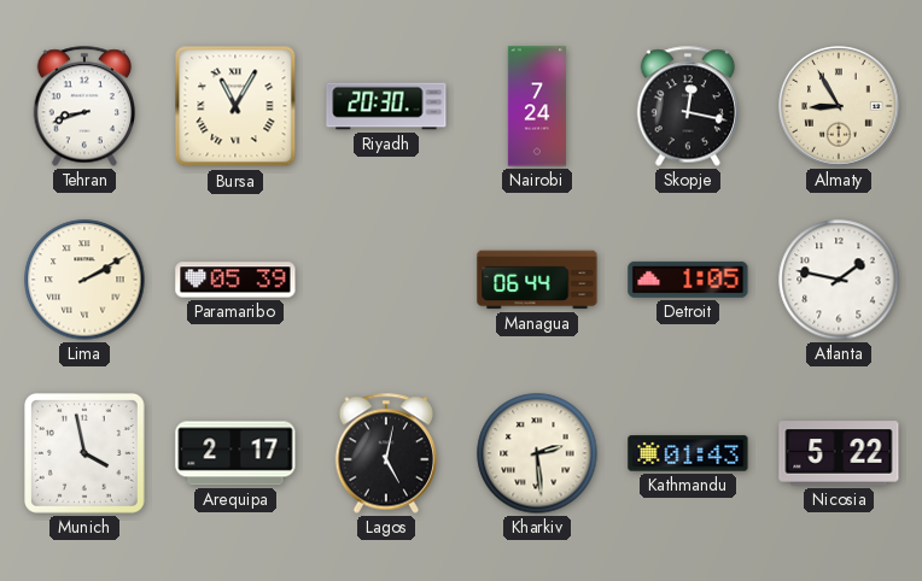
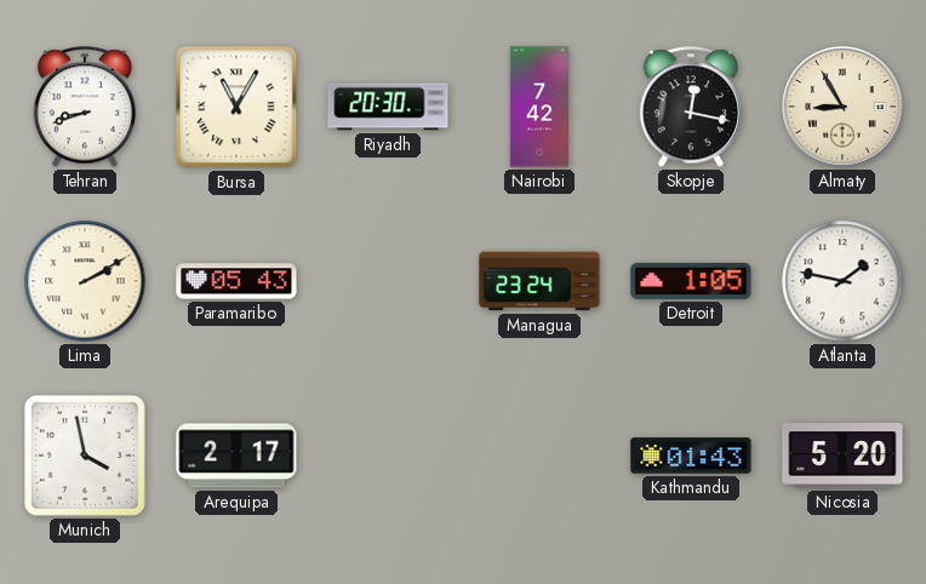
Nairobi: 7:24 -> 7:42
Paramaribo: 05:39 -> 05:43
Managua: 06:44 -> 23:24
Lagos: 5:02 -> none
Kharkiv: 2:29 -> none
Nicosia: 5:22 -> 5:20
